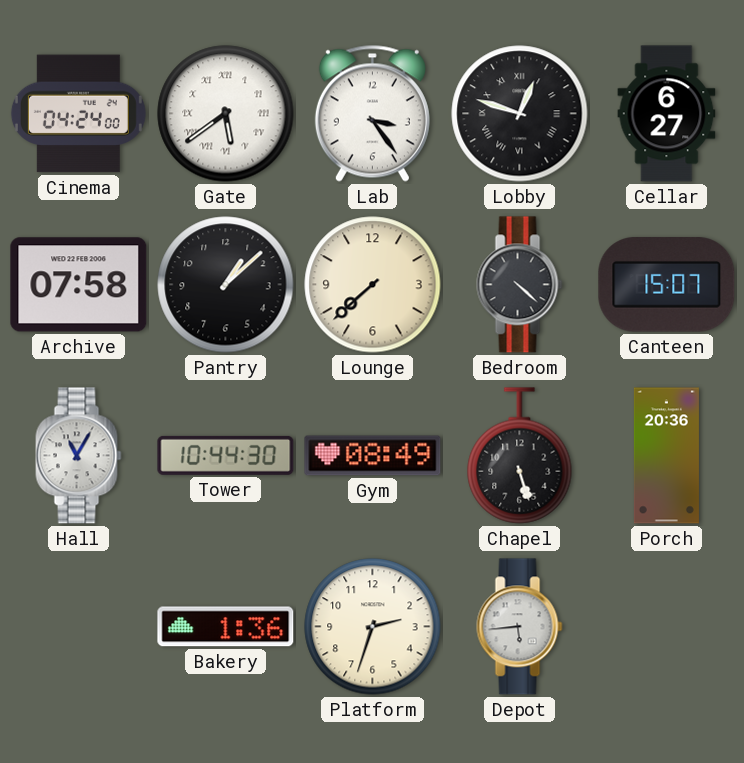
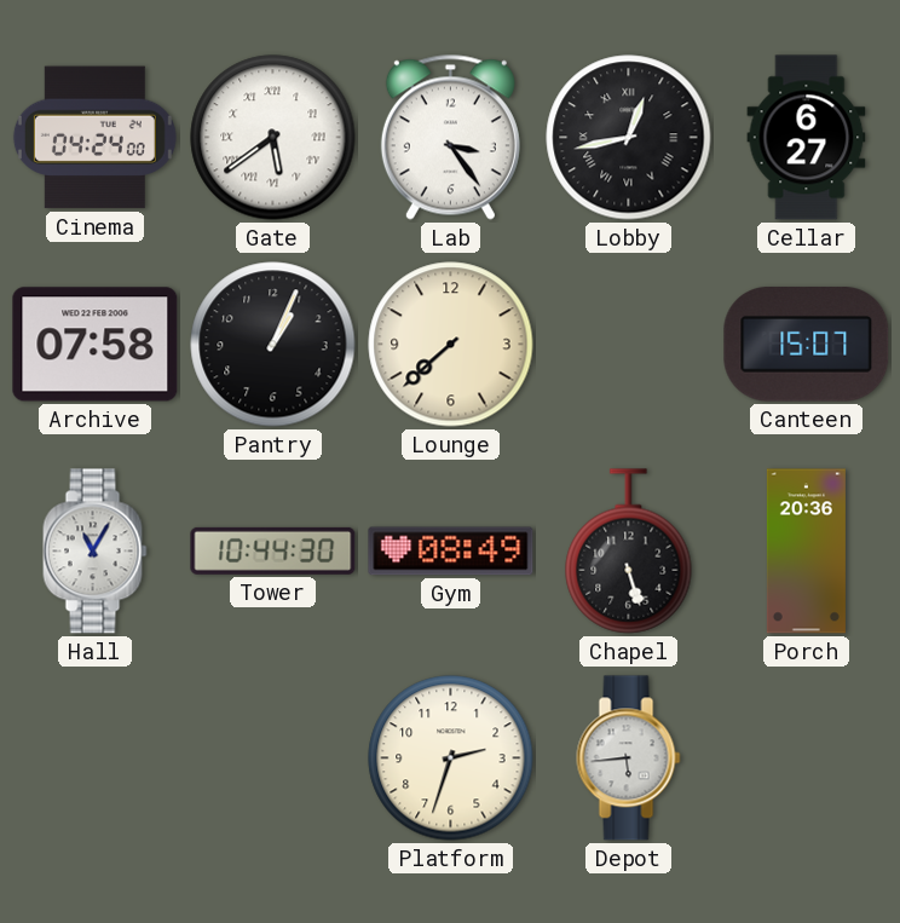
Lobby: 12:48 -> 12:43
Pantry: 1:08 -> 1:04
Bedroom: 4:22 -> none
Bakery: 1:36 -> none
